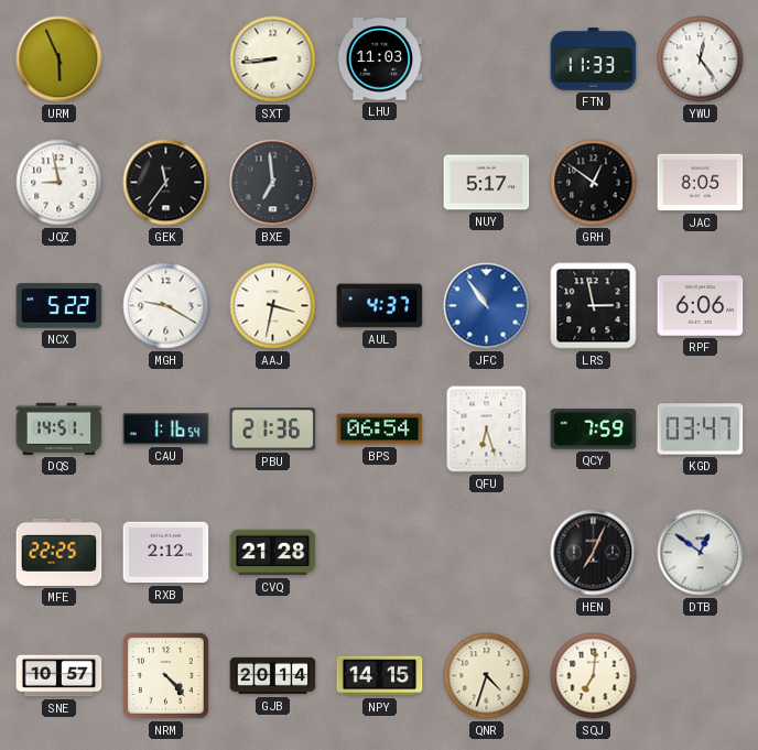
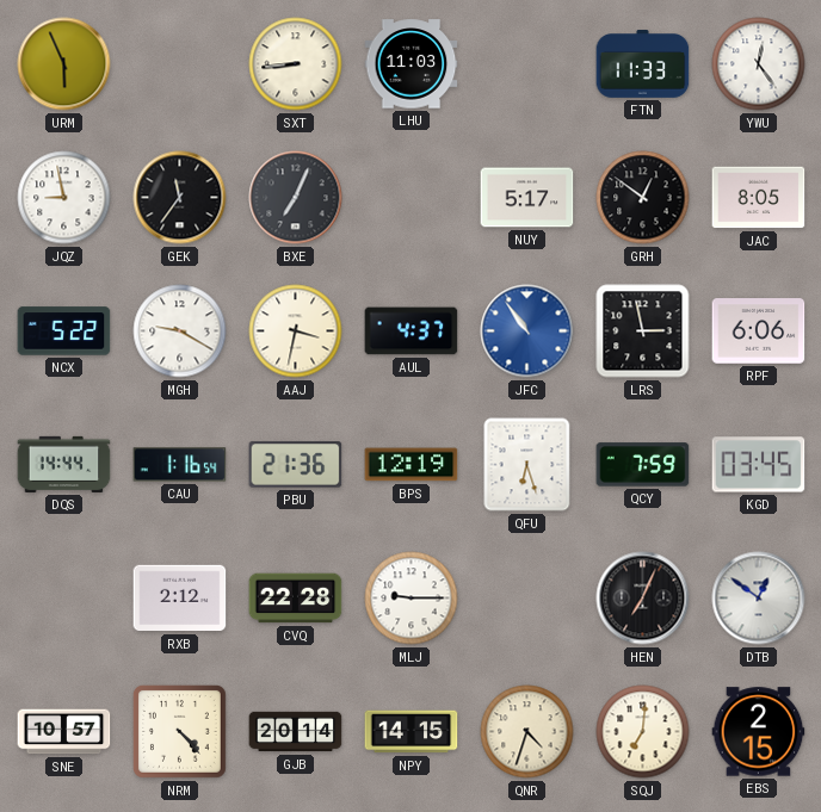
BXE: 6:59 -> 7:04
DQS: 14:51 -> 14:44
BPS: 06:54 -> 12:19
KGD: 03:47 -> 03:45
MFE: 22:25 -> none
CVQ: 21:28 -> 22:28
MLJ: none -> 9:15
EBS: none -> 2:15
